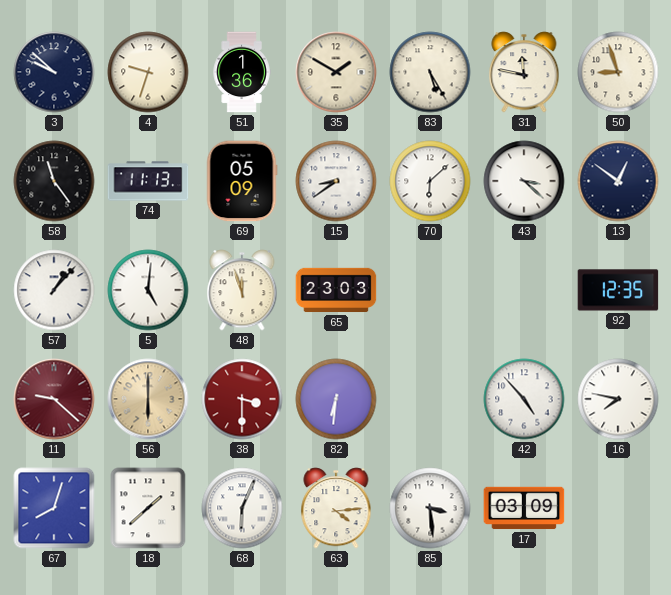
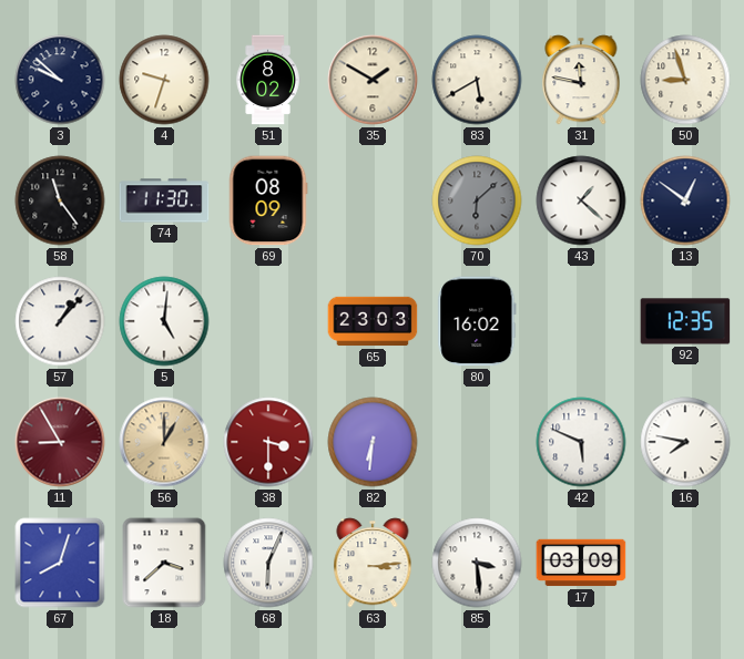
51: 1:36 -> 8:02
83: 5:25 -> 5:40
74: 11:13 -> 11:30
69: 05:09 -> 08:09
15: 8:39 -> none
70 dial: white -> grey
43: 3:22 -> 1:22
48: 11:57 -> none
80: none -> 16:02
11: 9:22 -> 8:55
56: 6:00 -> 1:00
42: 4:53 -> 5:49
18: 1:38 -> 3:38
63: 4:14 -> 3:14
